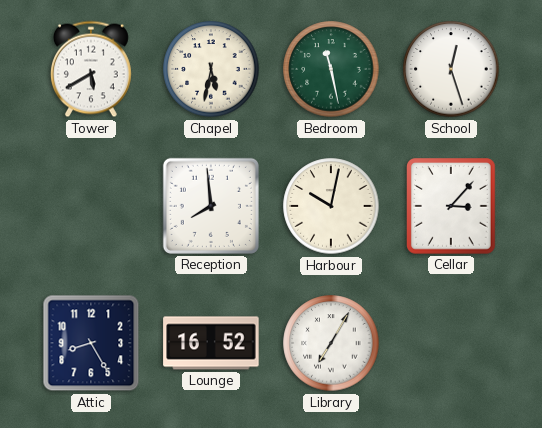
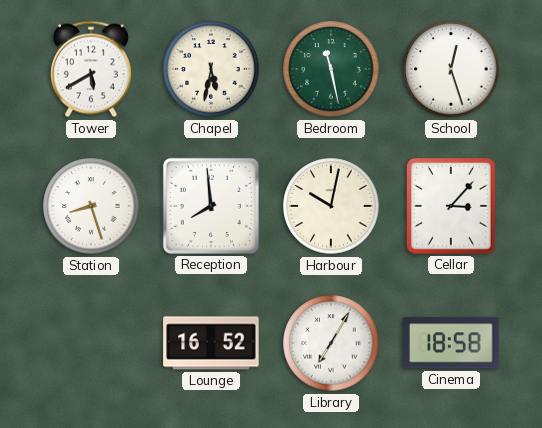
Station: none -> 8:27
Attic: 8:25 -> none
Cinema: none -> 18:58
